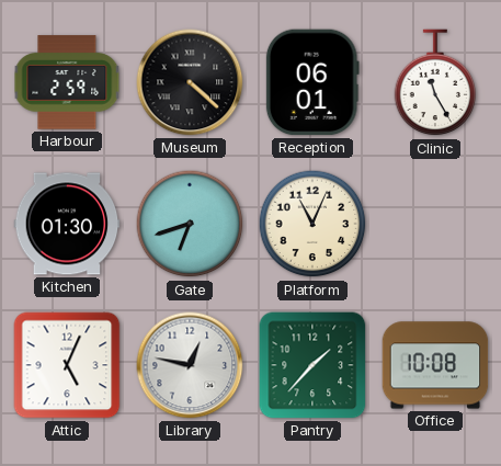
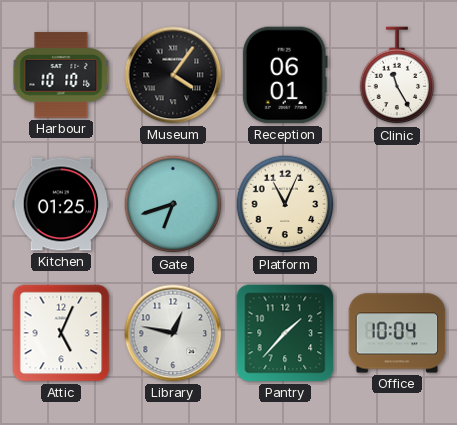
Harbour: 2:59 -> 10:10
Museum: 4:22 -> 4:06
Kitchen: 01:30 -> 01:25
Office: 10:08 -> 10:04
